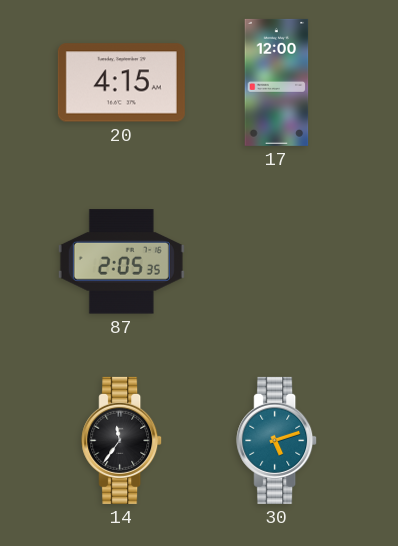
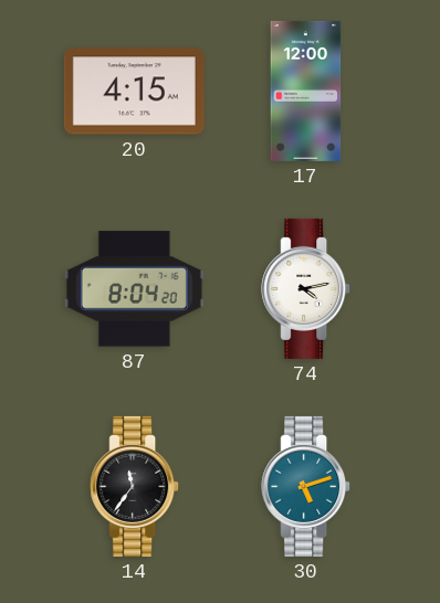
87: 2:05 -> 8:04
74: none -> 4:13
